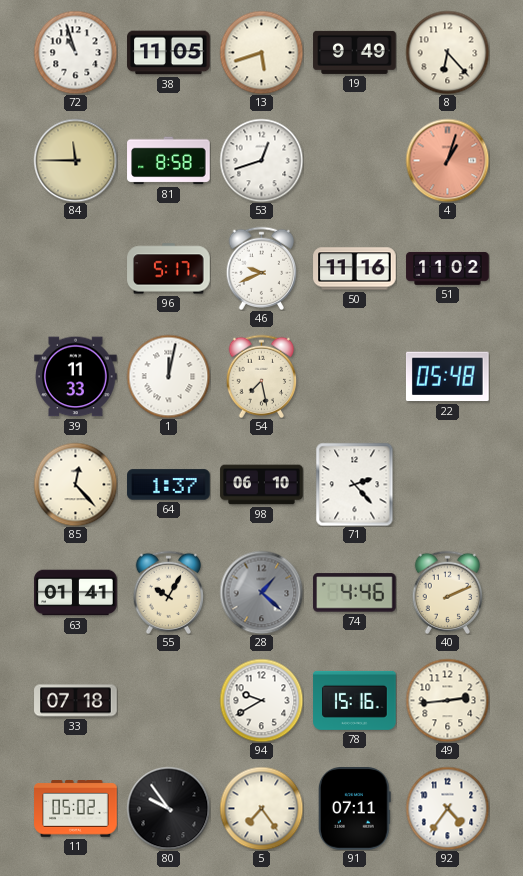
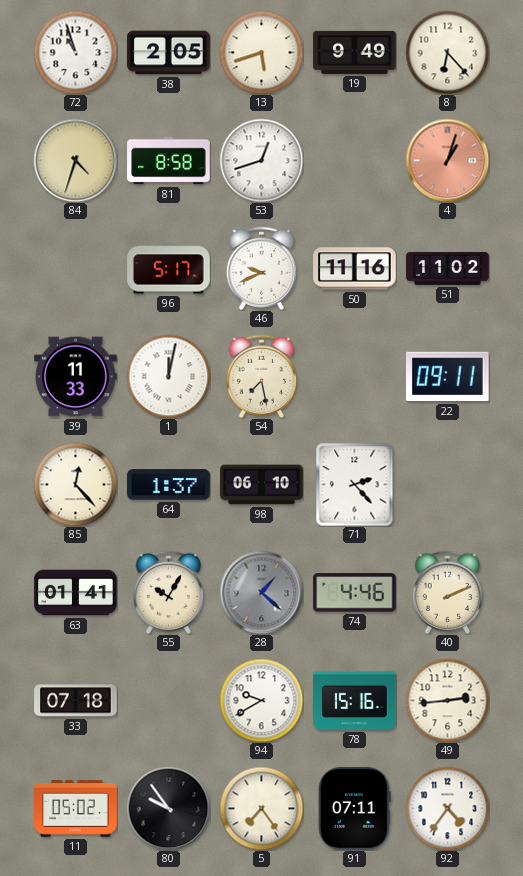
38: 11:05 -> 2:05
84: 11:45 -> 4:33
22: 05:48 -> 09:11
